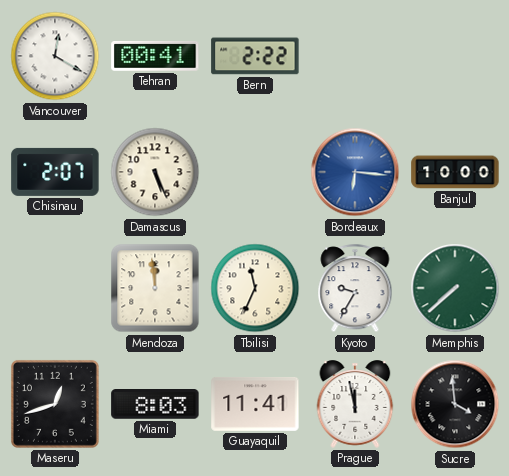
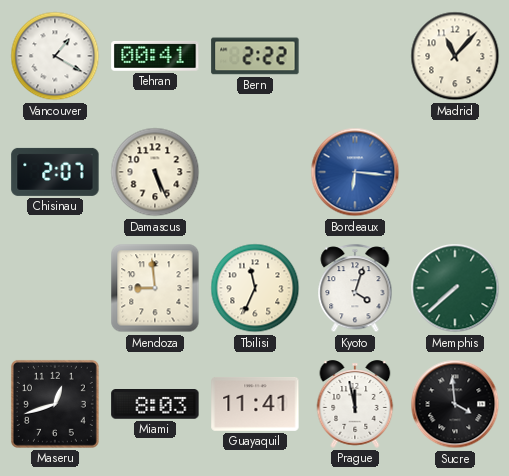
Vancouver: 12:20 -> 1:20
Madrid: none -> 11:07
Banjul: 10:00 -> none
Mendoza: 11:59 -> 8:59
Kyoto: 9:35 -> 4:03
